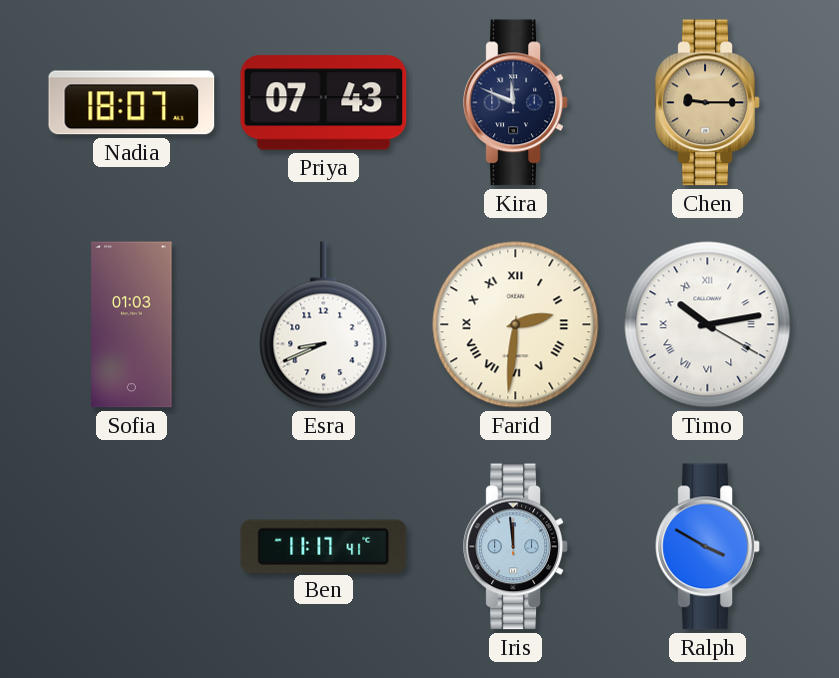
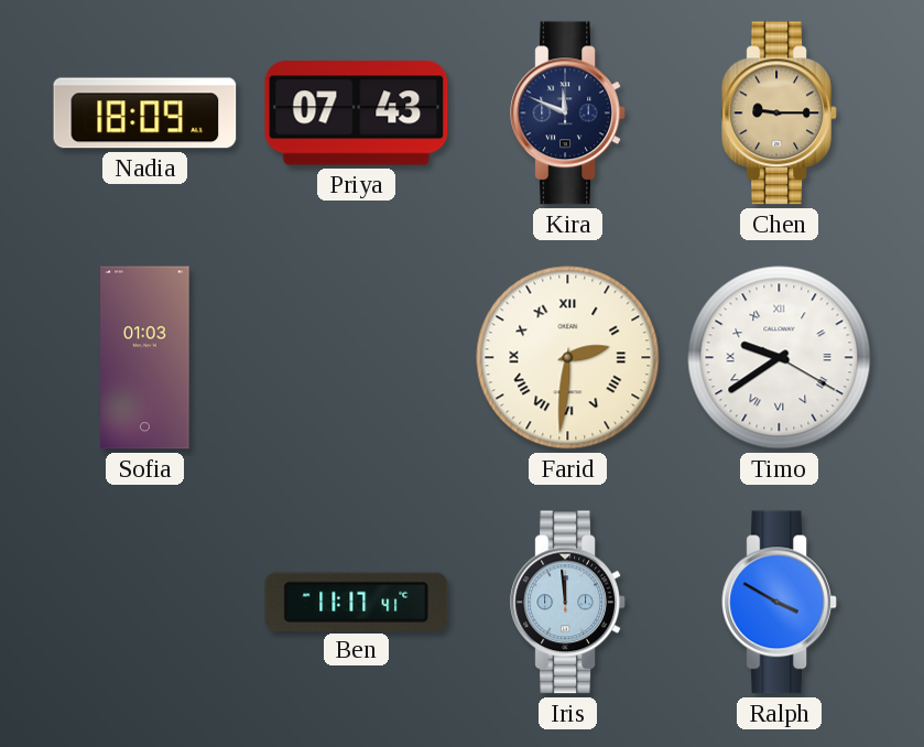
Nadia: 18:07 -> 18:09
Esra: 8:41 -> none
Timo: 10:13 -> 9:39
